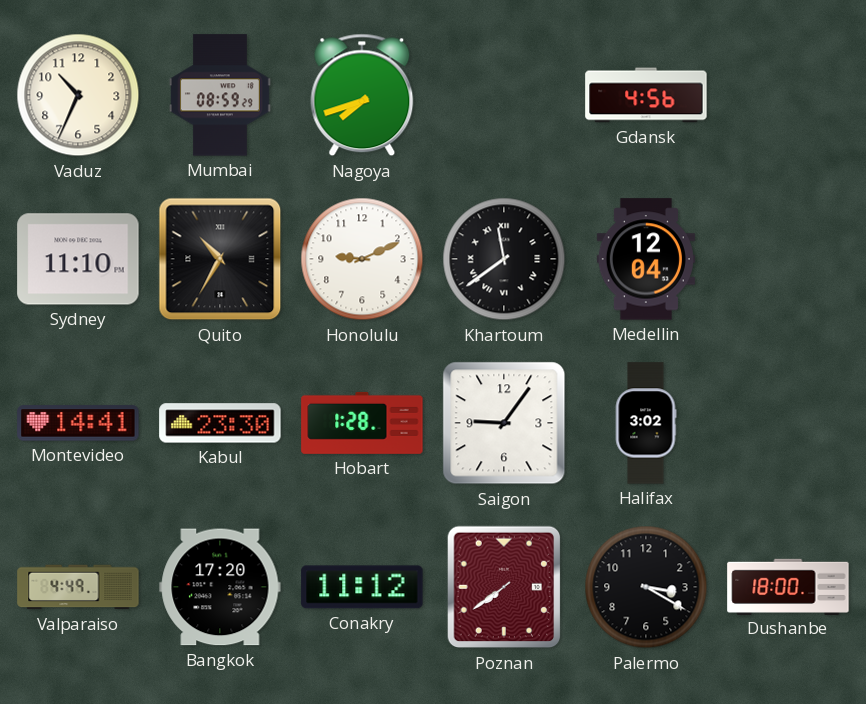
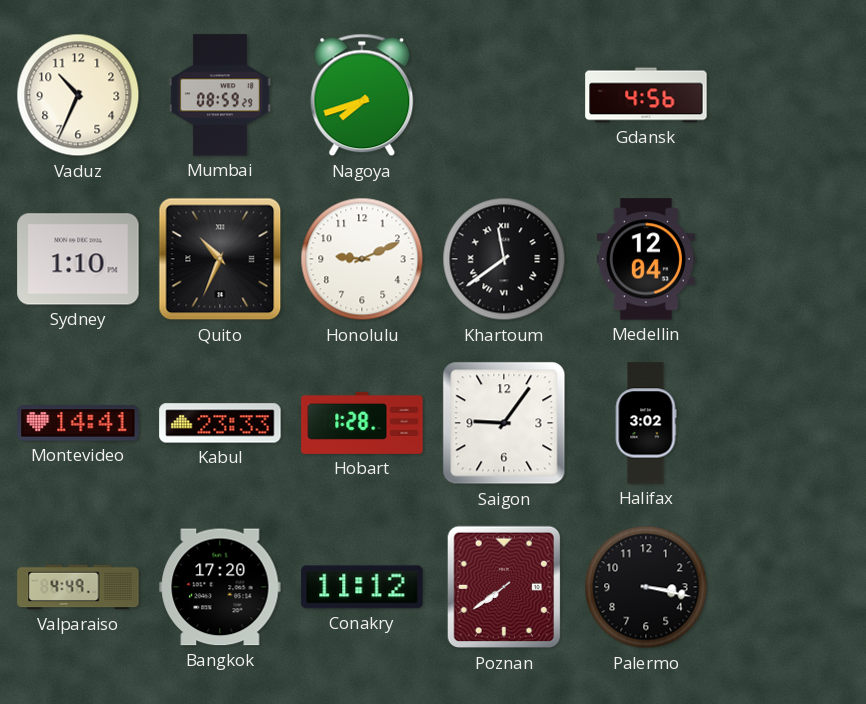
Sydney: 11:10 -> 1:10
Quito: 10:35 -> 10:34
Kabul: 23:30 -> 23:33
Palermo: 3:20 -> 3:17
Dushanbe: 18:00 -> none
